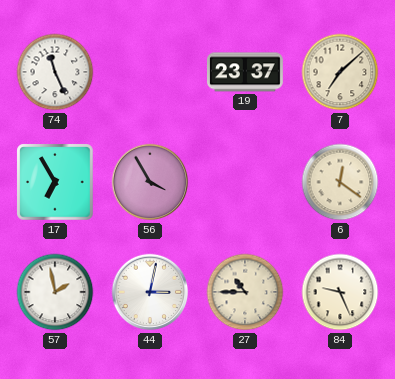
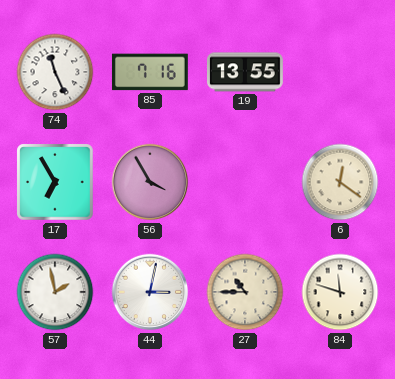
85: none -> 7:16
19: 23:37 -> 13:55
7: 7:08 -> none
84: 9:26 -> 11:48
